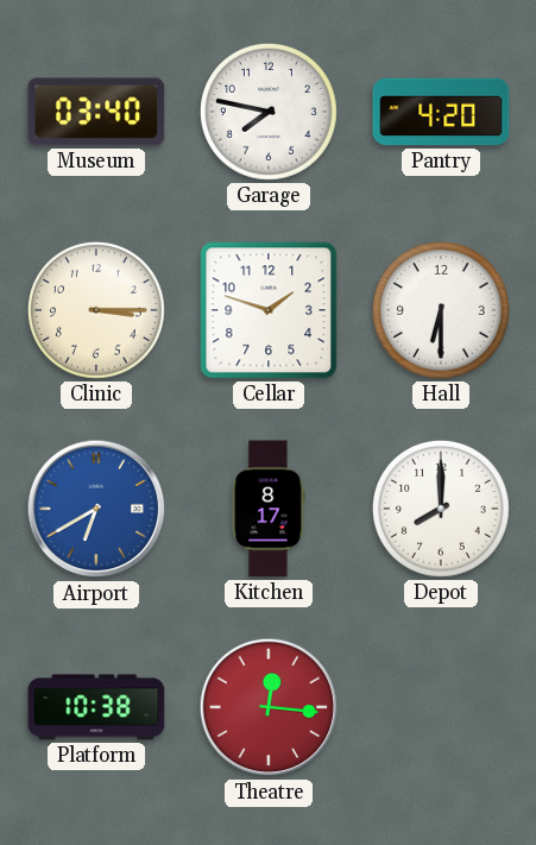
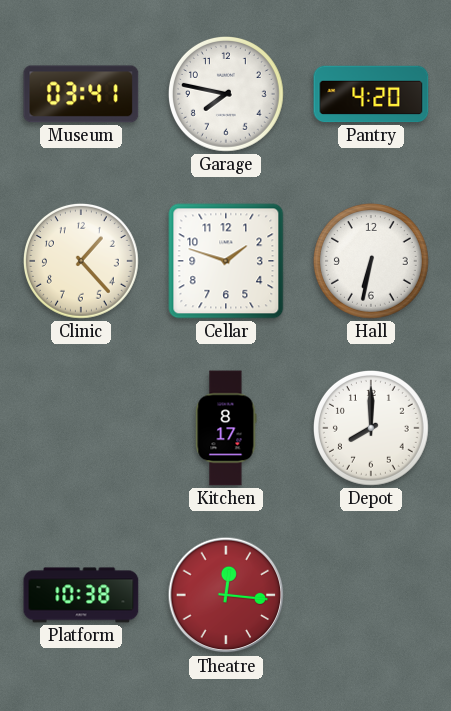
Museum: 03:40 -> 03:41
Clinic: 3:15 -> 1:23
Hall: 6:30 -> 6:32
Airport: 6:40 -> none
